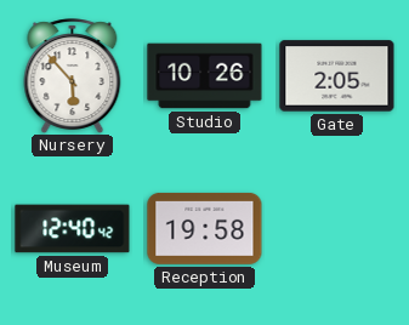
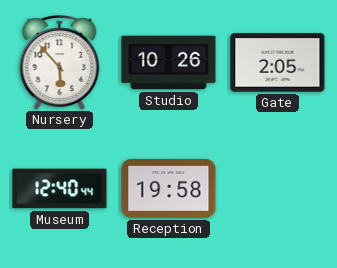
Museum: 12:40:42 -> 12:40:44
